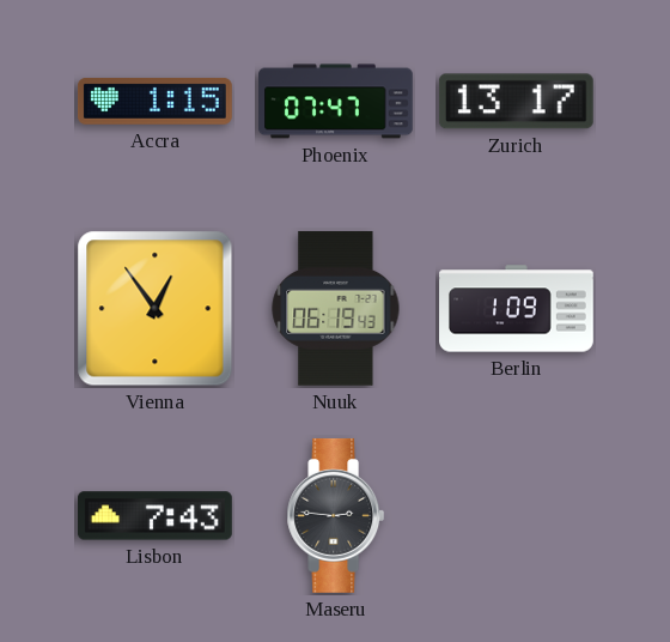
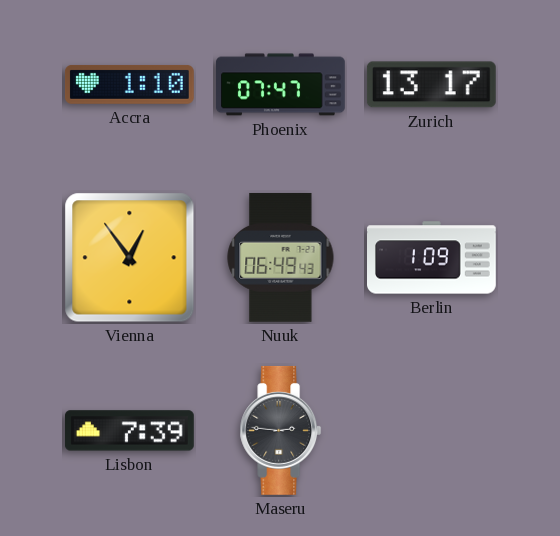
Accra: 1:15 -> 1:10
Nuuk: 06:19 -> 06:49
Lisbon: 7:43 -> 7:39
